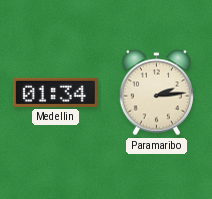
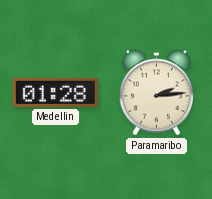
Medellin: 01:34 -> 01:28
